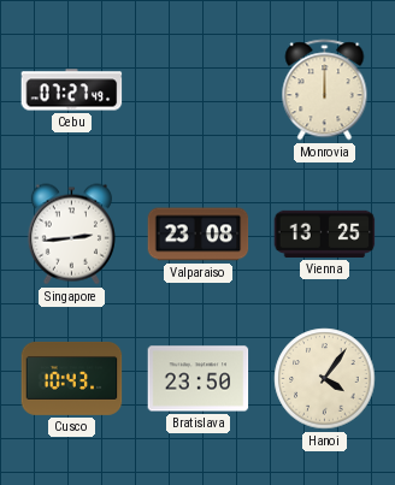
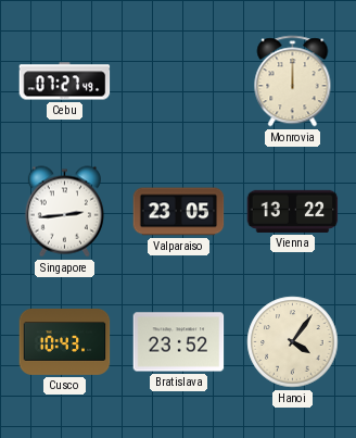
Valparaiso: 23:08 -> 23:05
Vienna: 13:25 -> 13:22
Bratislava: 23:50 -> 23:52
